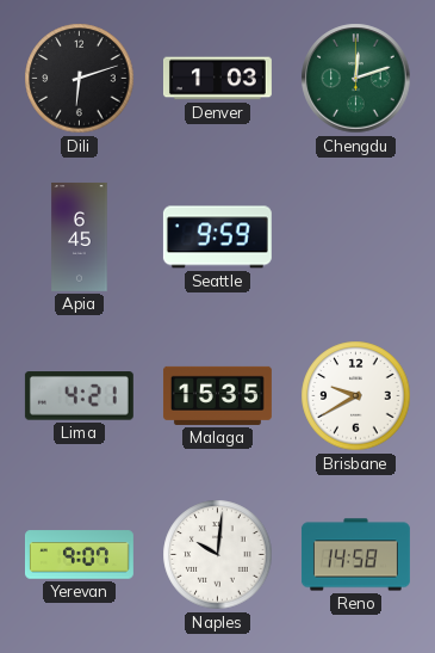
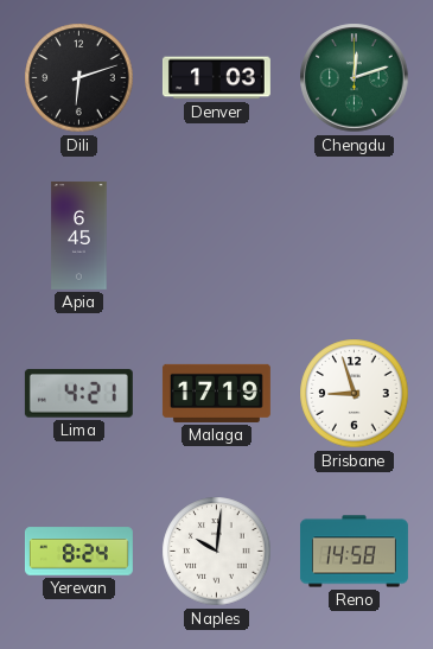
Seattle: 9:59 -> none
Malaga: 15:35 -> 17:19
Brisbane: 9:40 -> 8:57
Yerevan: 9:07 -> 8:24
